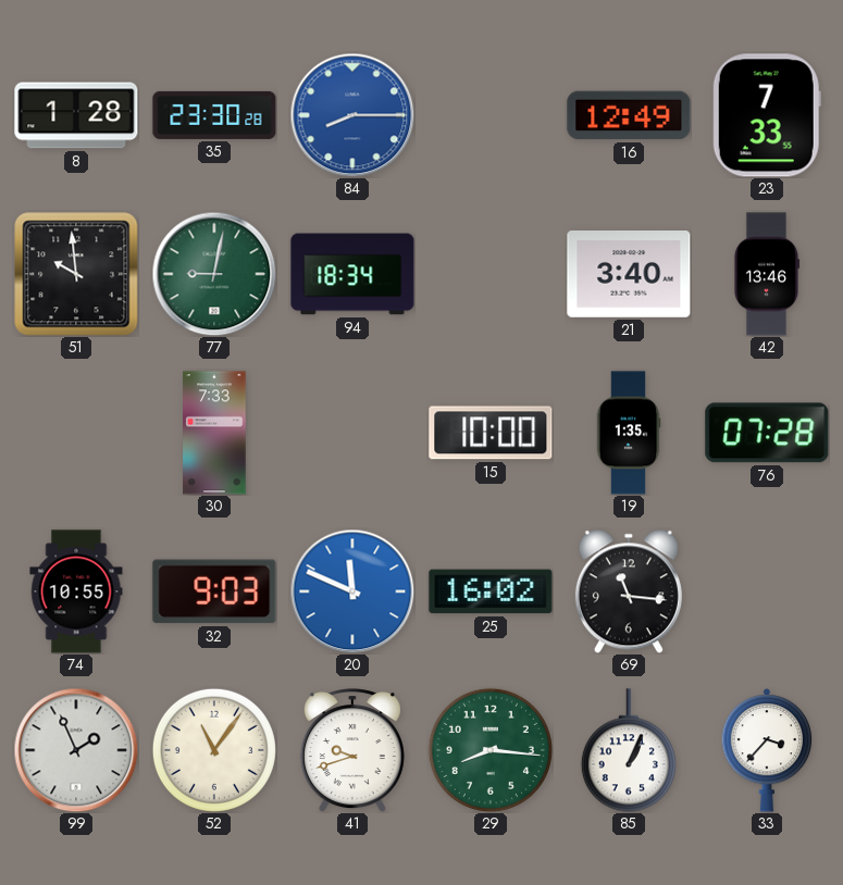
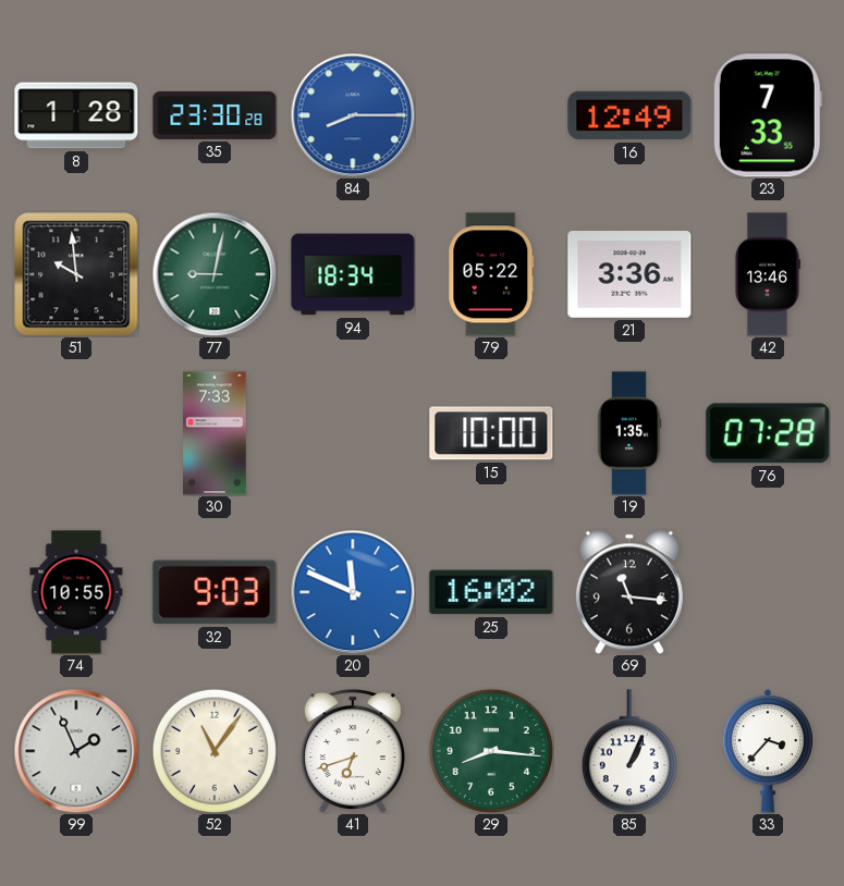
79: none -> 05:22
21: 3:40 -> 3:36
41: 9:42 -> 6:42
